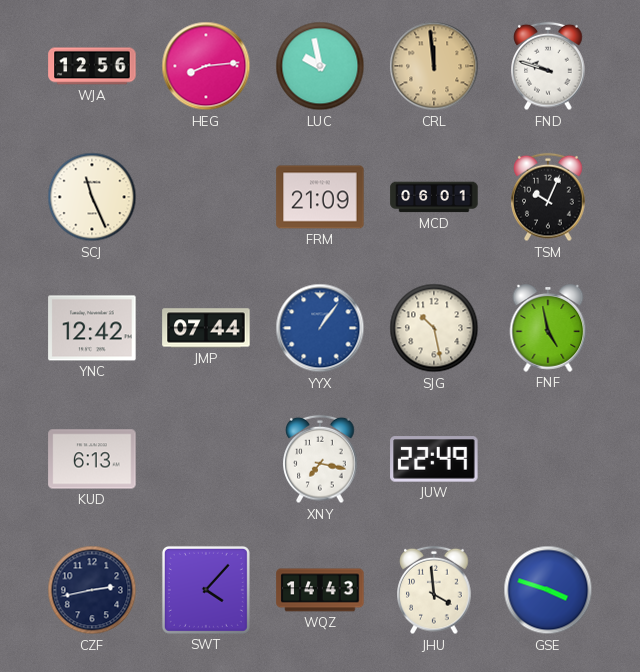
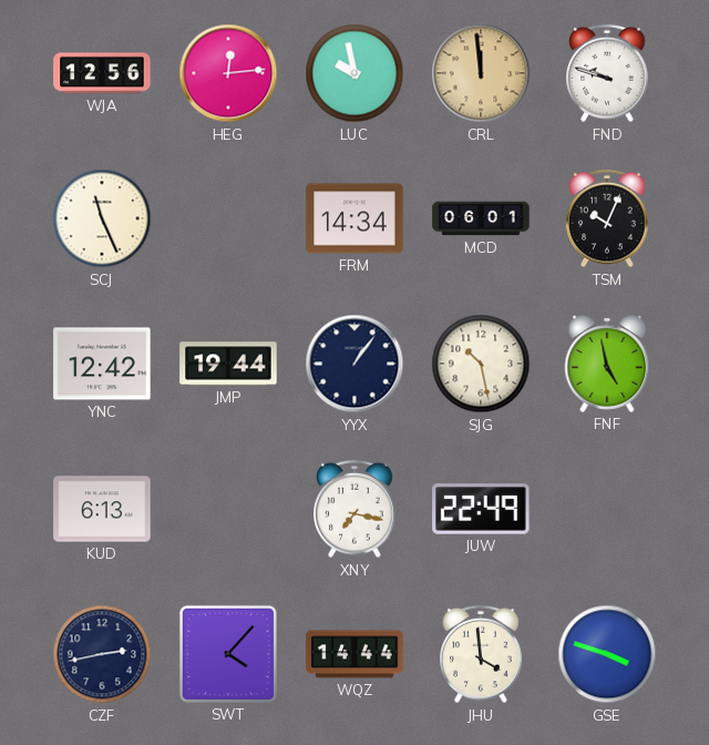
HEG: 8:14 -> 12:14
FRM: 21:09 -> 14:34
JMP: 07:44 -> 19:44
YYX dial: blue -> navy
WQZ: 14:43 -> 14:44
